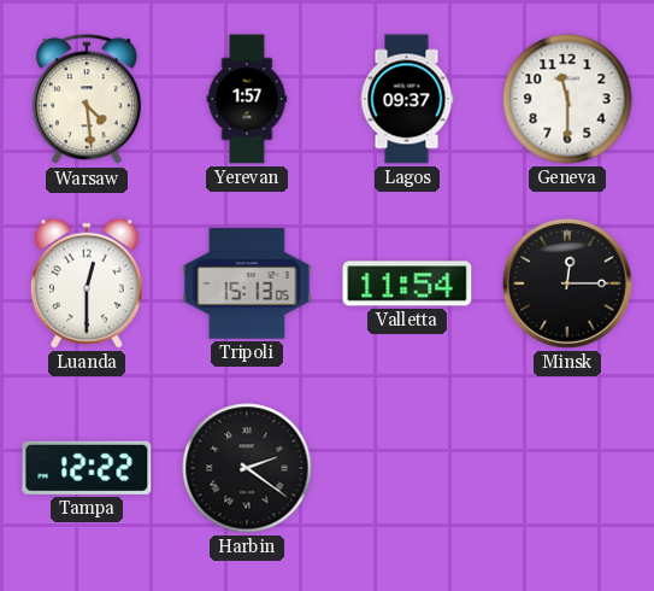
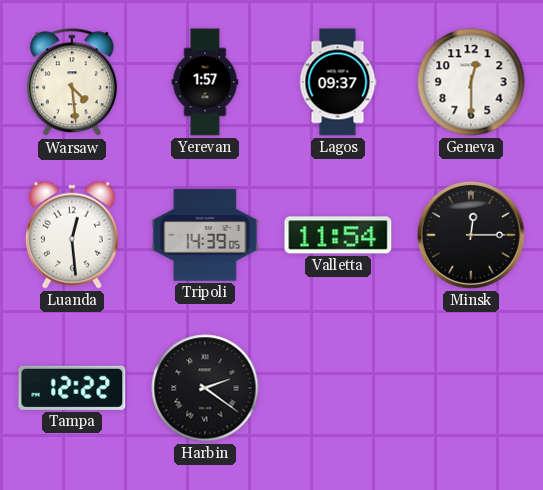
Geneva: 11:30 -> 12:30
Luanda: 12:30 -> 12:29
Tripoli: 15:13 -> 14:39
